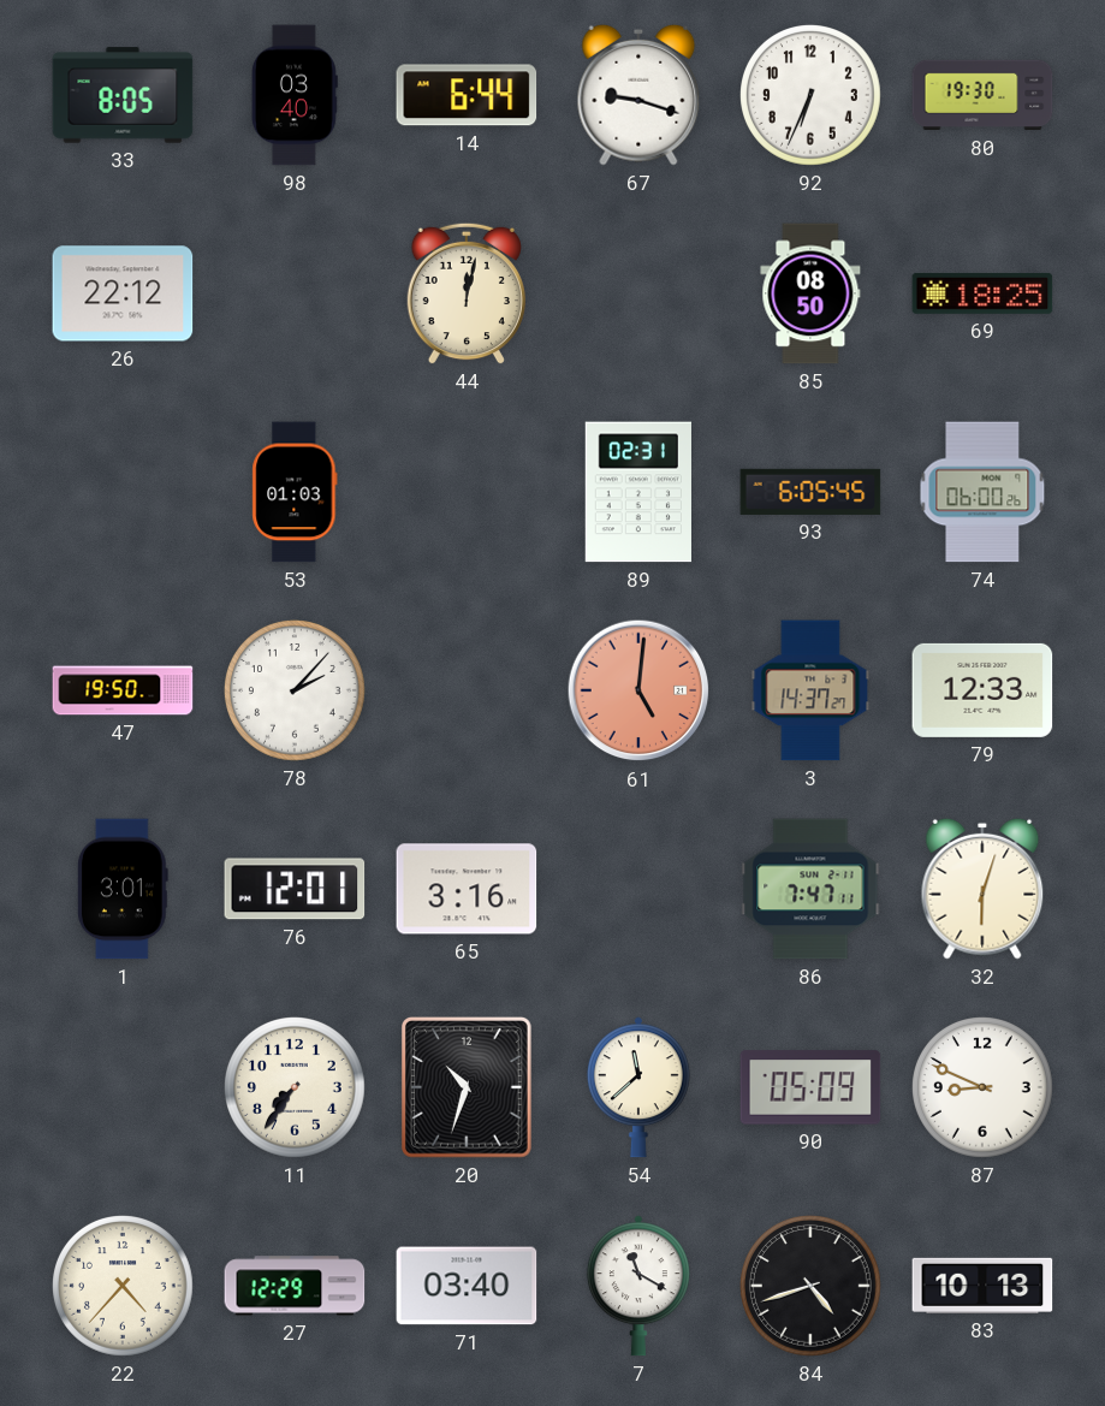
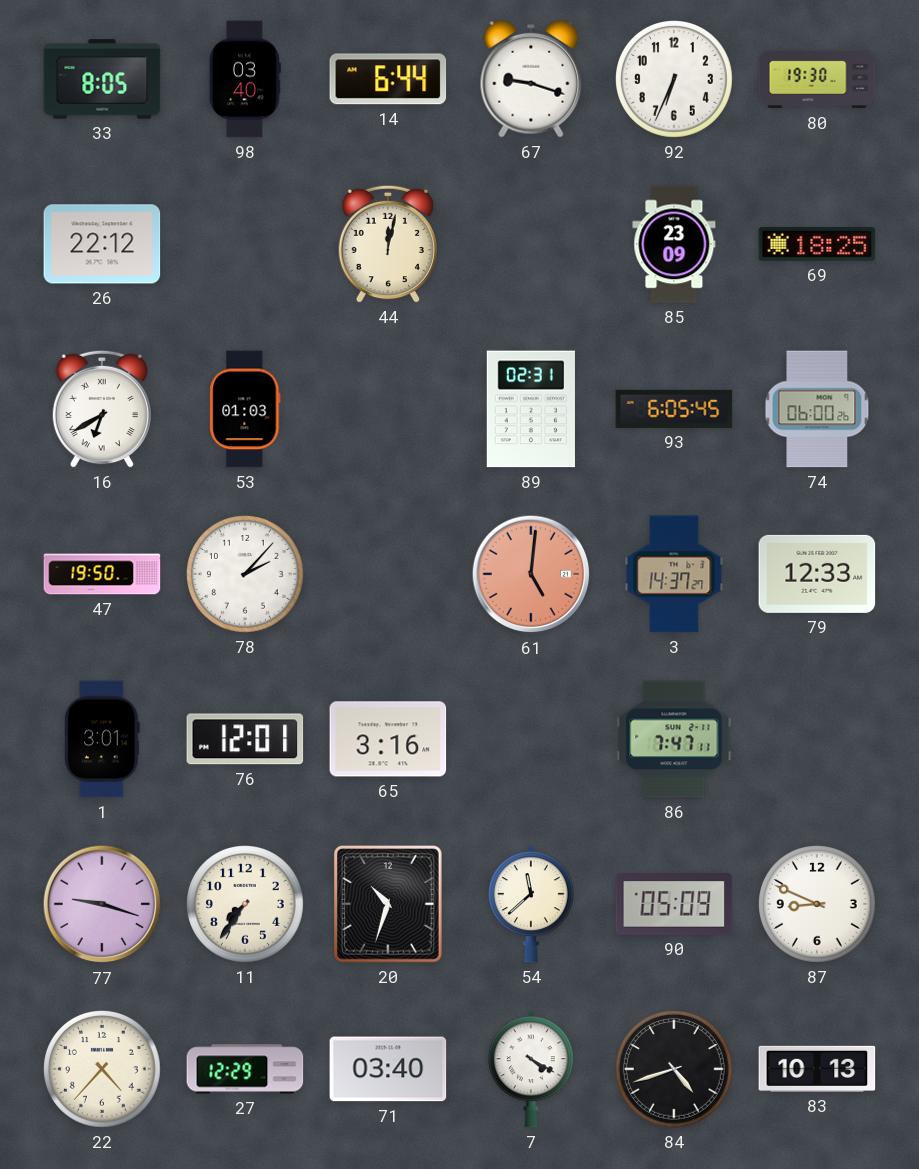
85: 08:50 -> 23:09
16: none -> 6:40
32: 6:03 -> none
77: none -> 9:18
7: 11:20 -> 4:20
